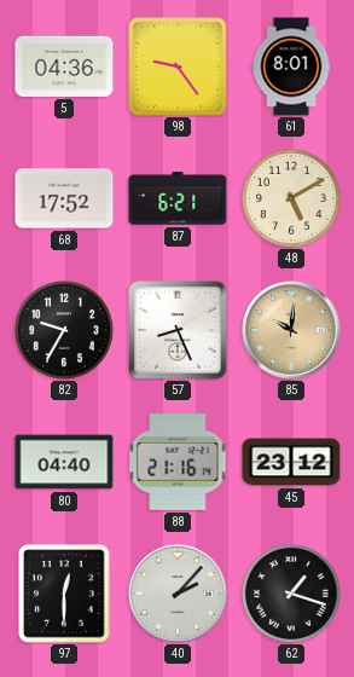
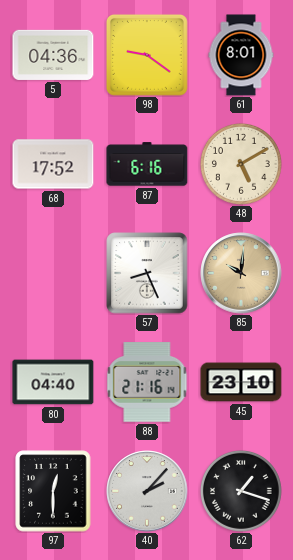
98: 9:24 -> 9:21
87: 6:21 -> 6:16
82: 9:35 -> none
45: 23:12 -> 23:10
